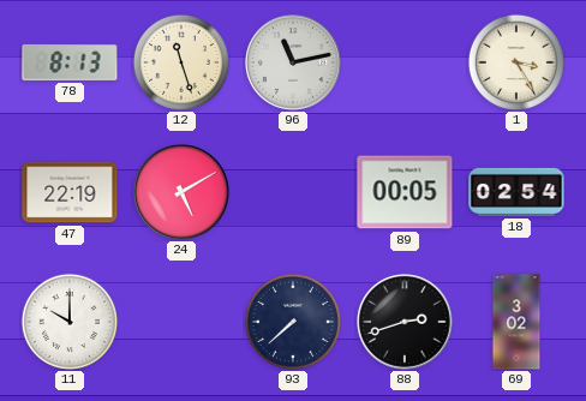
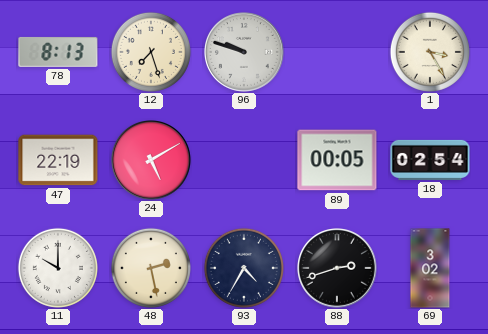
12: 11:27 -> 7:27
96: 11:13 -> 9:48
48: none -> 2:28
93: 7:38 -> 4:35
